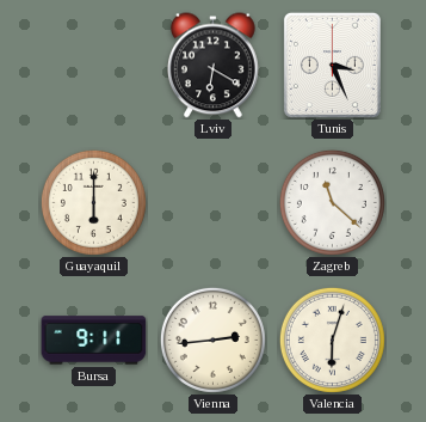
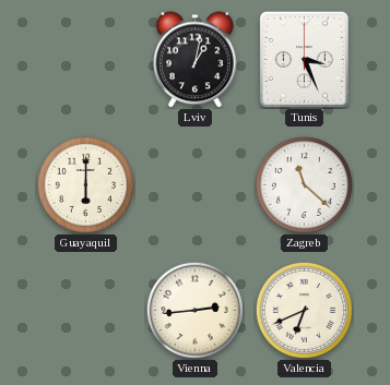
Lviv: 6:20 -> 1:02
Bursa: 9:11 -> none
Valencia: 6:03 -> 6:41
